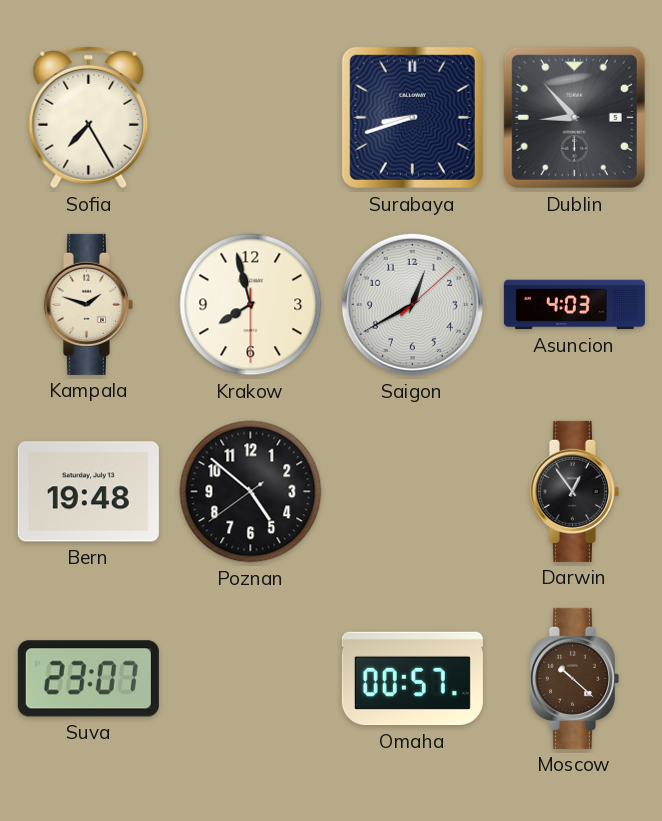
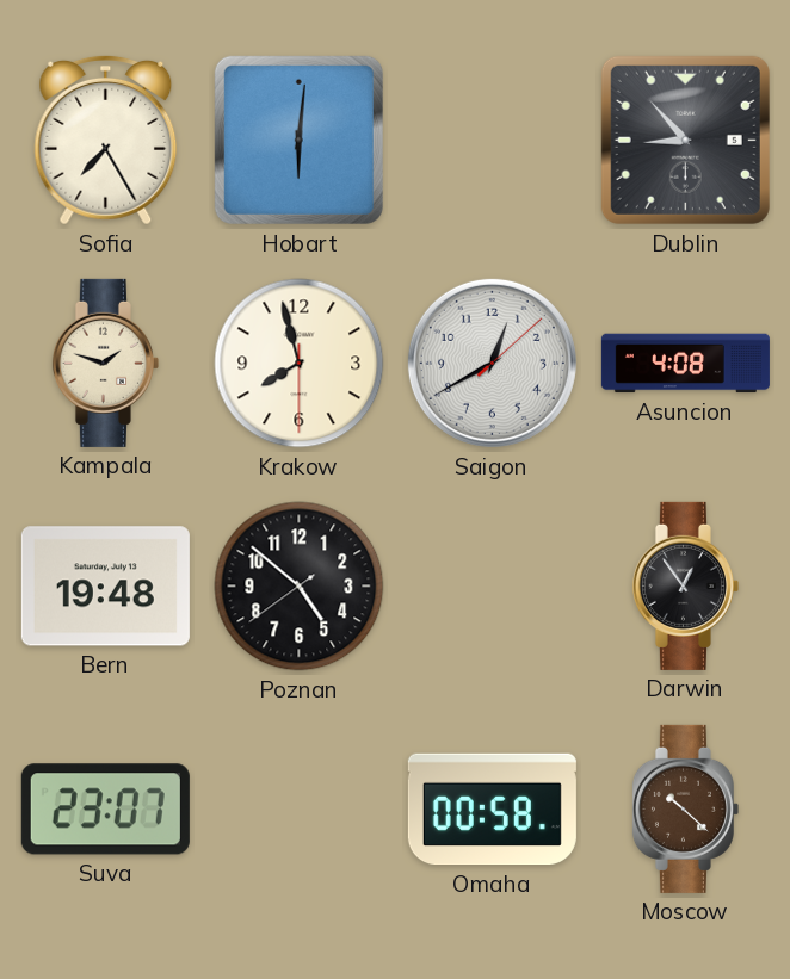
Hobart: none -> 6:01
Surabaya: 8:42 -> none
Asuncion: 4:03 -> 4:08
Omaha: 00:57 -> 00:58
